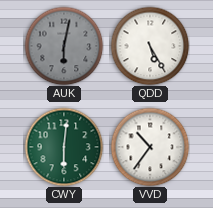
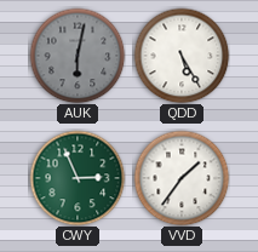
CWY: 6:01 -> 2:56
VVD: 10:36 -> 1:36
